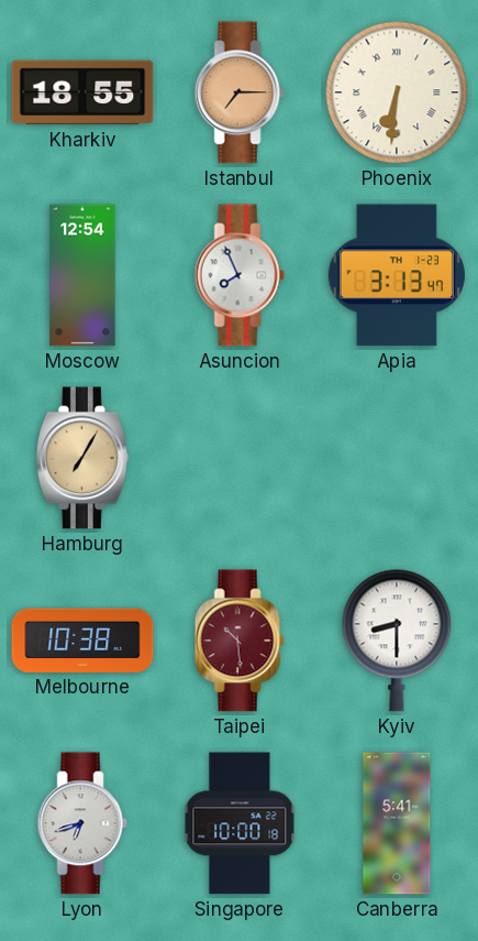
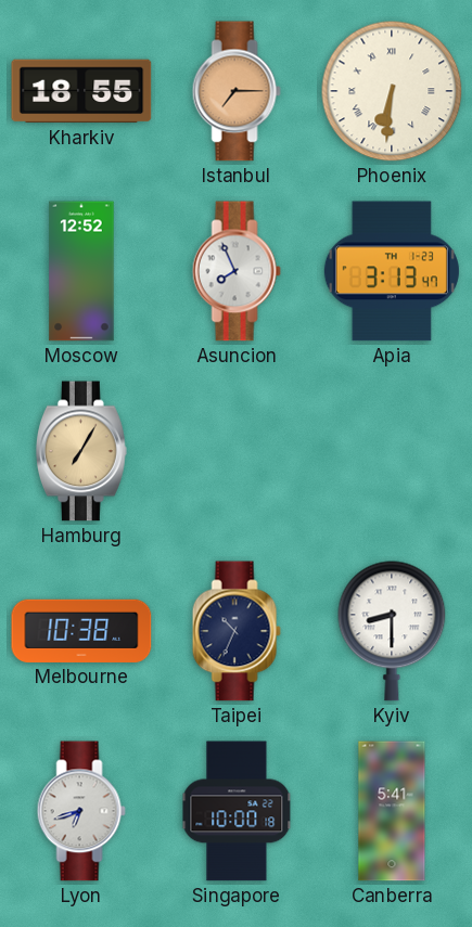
Moscow: 12:54 -> 12:52
Taipei: 10:29 -> 10:34
Taipei dial: burgundy -> navy
